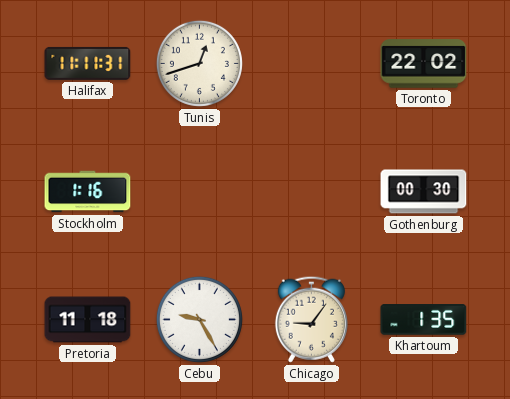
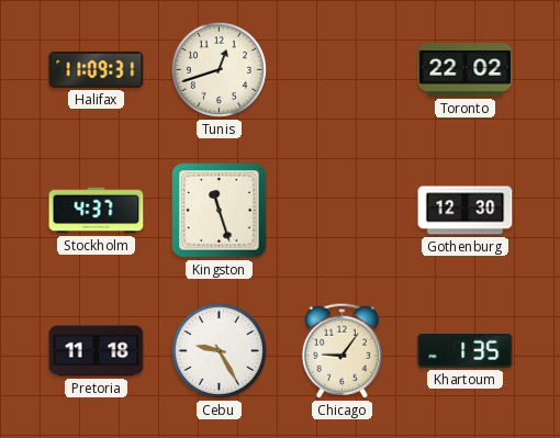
Halifax: 11:11 -> 11:09
Stockholm: 1:16 -> 4:37
Kingston: none -> 11:27
Gothenburg: 00:30 -> 12:30
